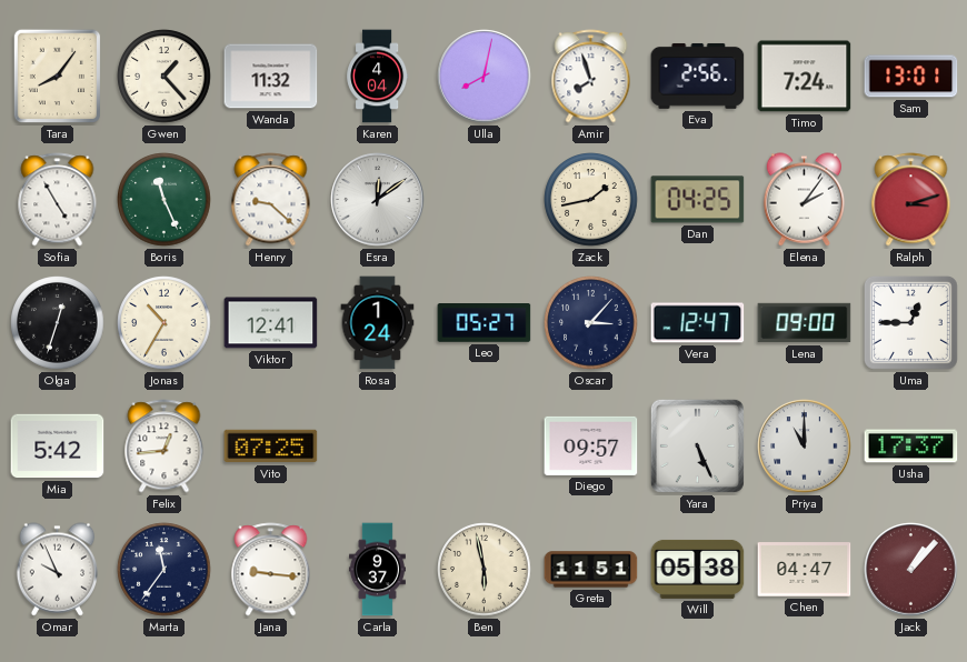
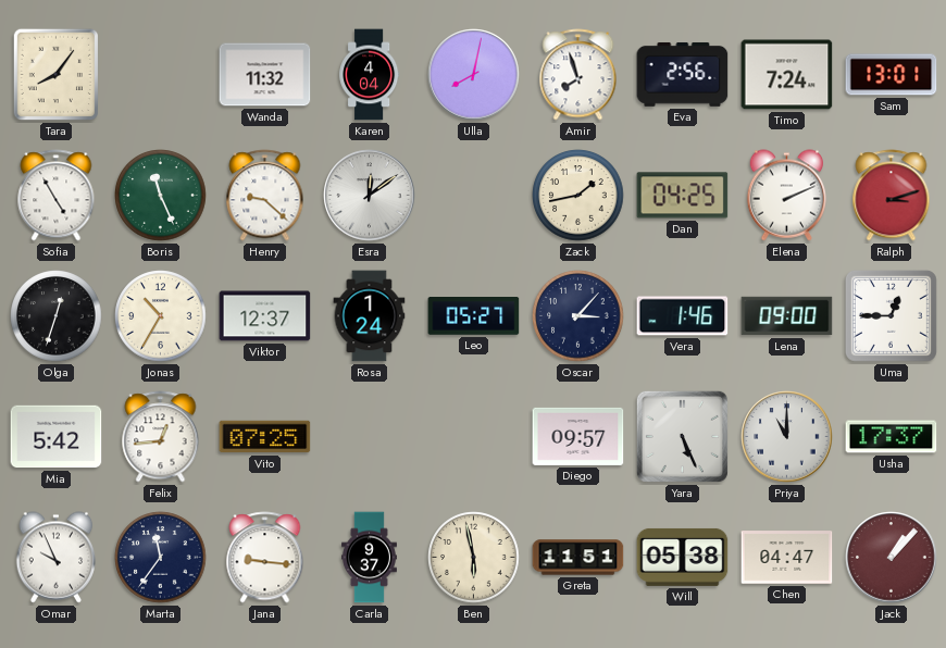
Gwen: 1:23 -> none
Elena: 2:06 -> 2:11
Viktor: 12:41 -> 12:37
Vera: 12:47 -> 1:46
